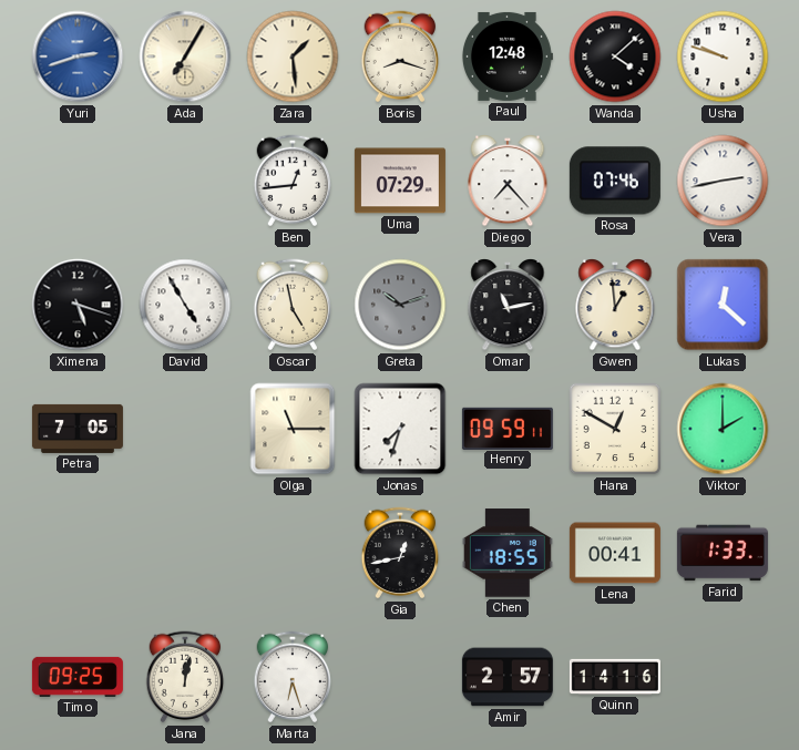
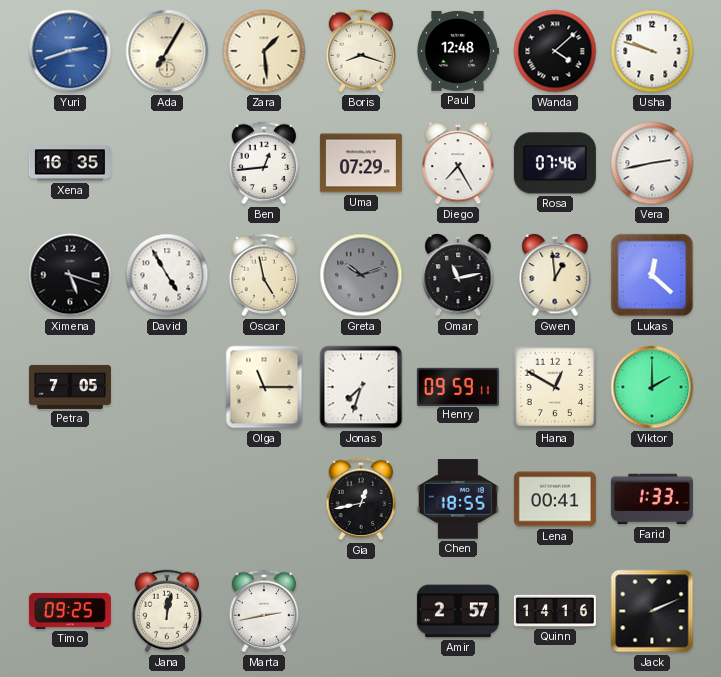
Xena: none -> 16:35
Diego: 7:23 -> 7:25
Marta: 6:27 -> 2:43
Jack: none -> 2:11
